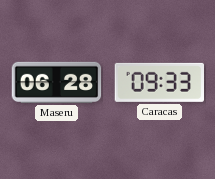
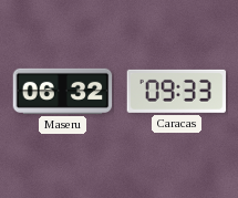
Maseru: 06:28 -> 06:32
